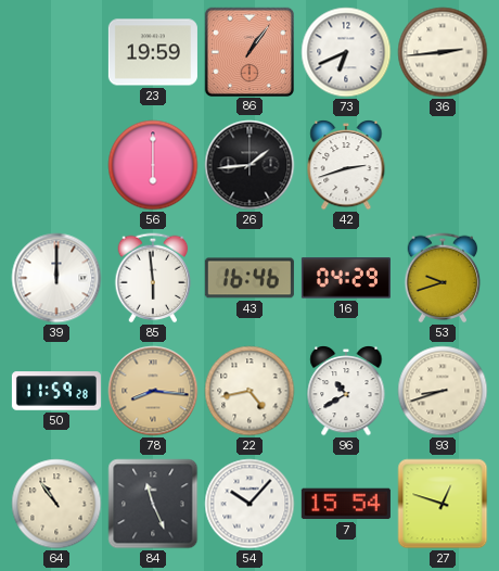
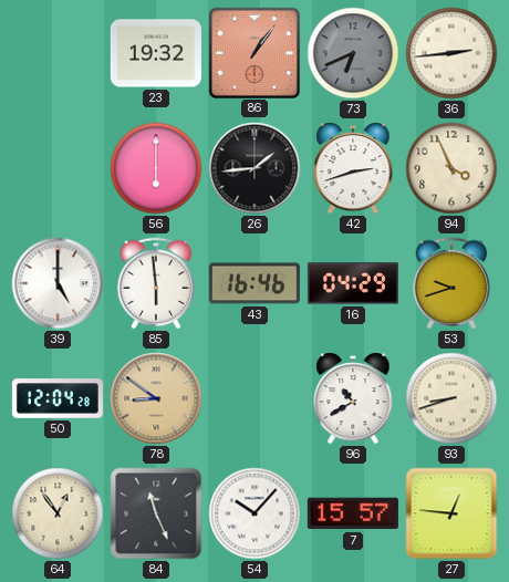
23: 19:59 -> 19:32
73 dial: white -> grey
94: none -> 3:56
39: 12:00 -> 5:00
50: 11:59 -> 12:04
78: 8:16 -> 8:51
22: 4:43 -> none
64: 10:54 -> 12:54
7: 15:54 -> 15:57
27: 12:48 -> 12:46
